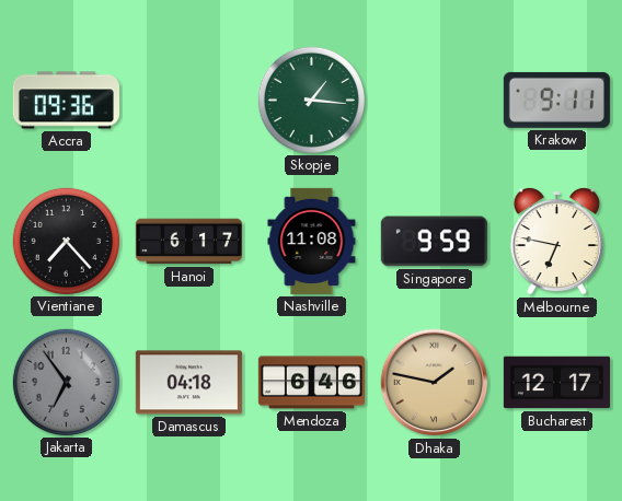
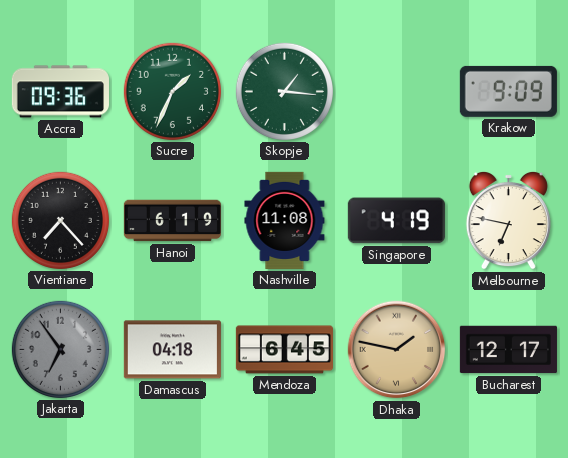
Sucre: none -> 1:34
Krakow: 9:11 -> 9:09
Hanoi: 6:17 -> 6:19
Singapore: 9:59 -> 4:19
Mendoza: 6:46 -> 6:45
